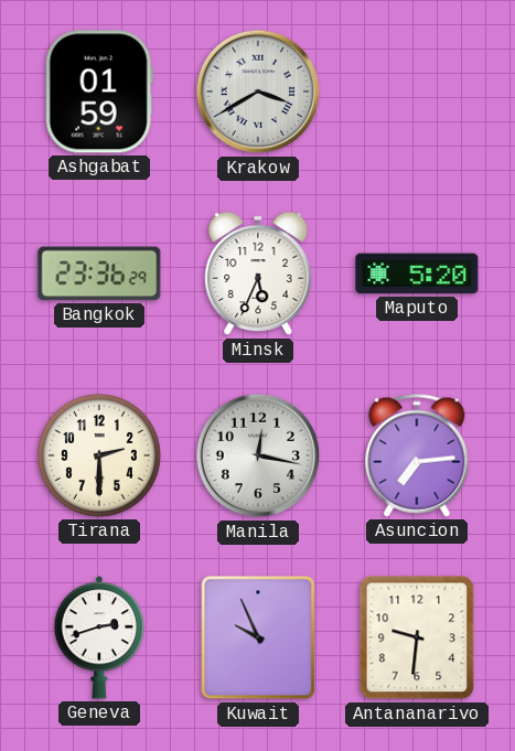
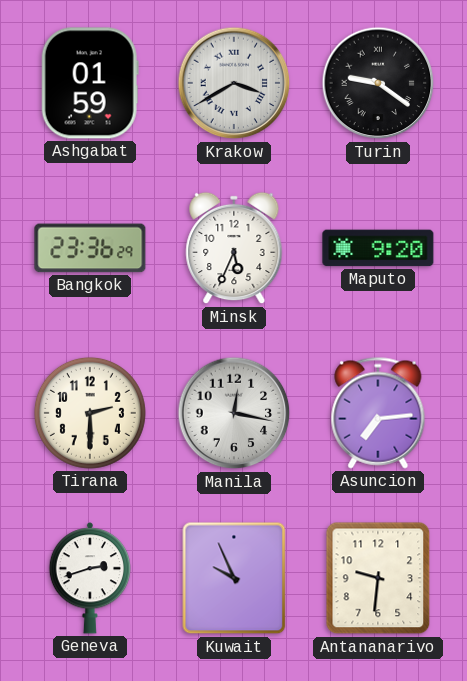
Turin: none -> 9:21
Maputo: 5:20 -> 9:20
